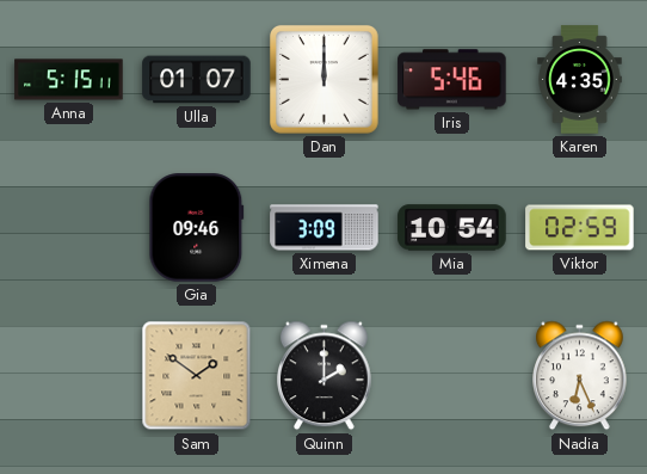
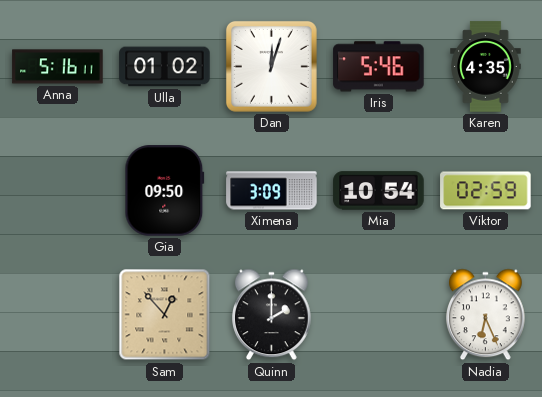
Anna: 5:15 -> 5:16
Ulla: 01:07 -> 01:02
Dan: 12:00 -> 12:03
Gia: 09:46 -> 09:50
Sam: 1:51 -> 12:53
